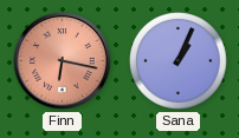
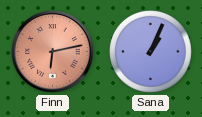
Finn: 6:17 -> 6:13
